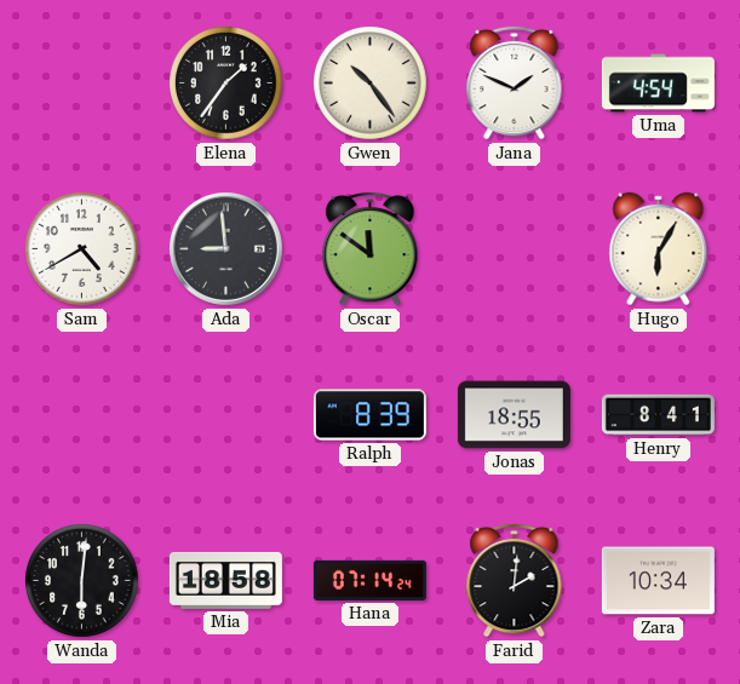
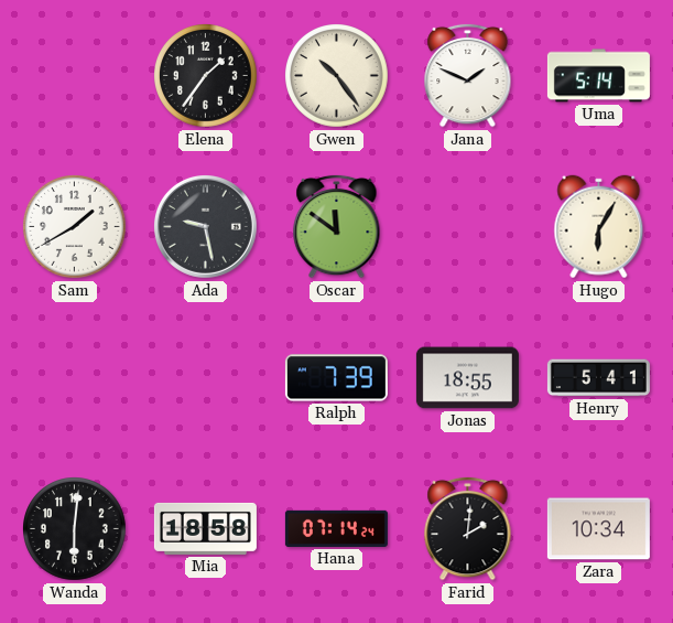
Uma: 4:54 -> 5:14
Sam: 4:40 -> 1:40
Ada: 8:59 -> 9:28
Ralph: 8:39 -> 7:39
Henry: 8:41 -> 5:41
